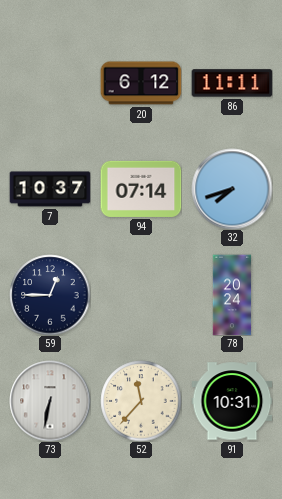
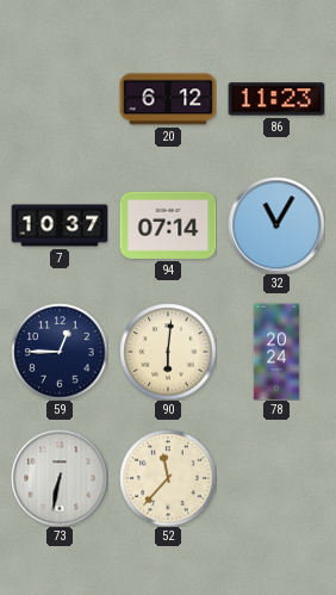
86: 11:11 -> 11:23
32: 7:42 -> 11:05
90: none -> 6:01
91: 10:31 -> none
